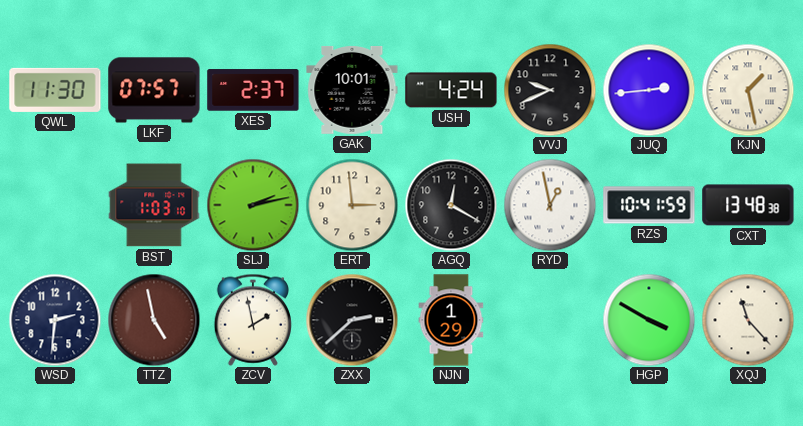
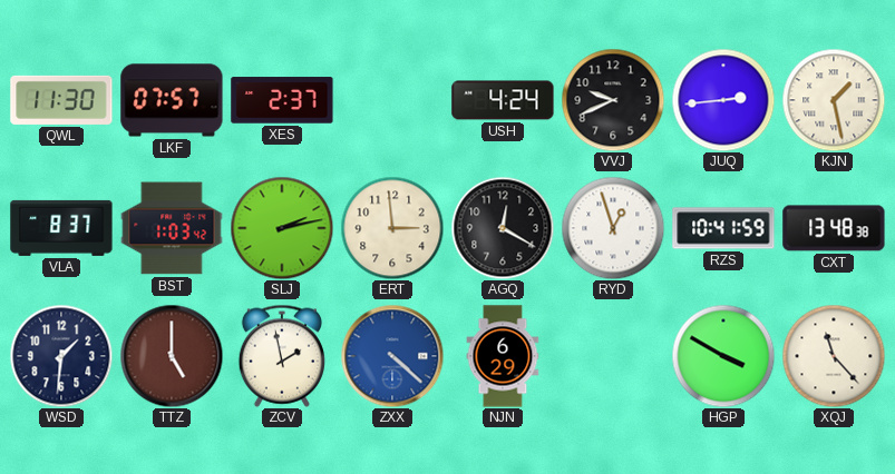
GAK: 10:01 -> none
VLA: none -> 8:37
BST: 1:03:10 -> 1:03:42
RYD: 12:58 -> 12:57
WSD: 2:31 -> 1:31
TTZ: 4:58 -> 5:00
ZXX: 2:38 -> 4:22
ZXX dial: black -> blue
NJN: 1:29 -> 6:29
